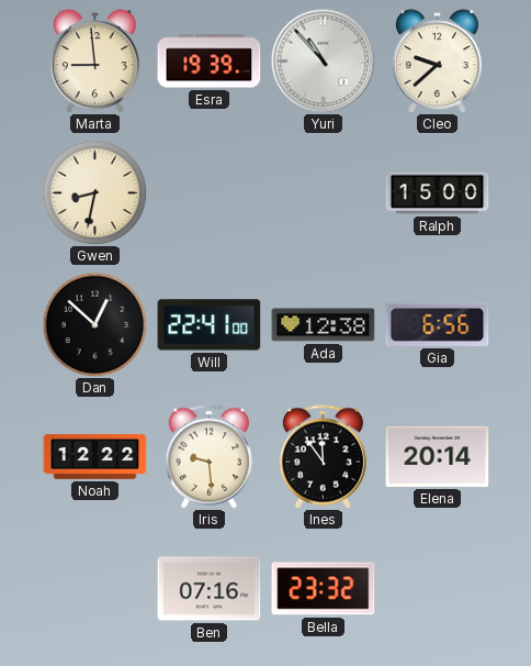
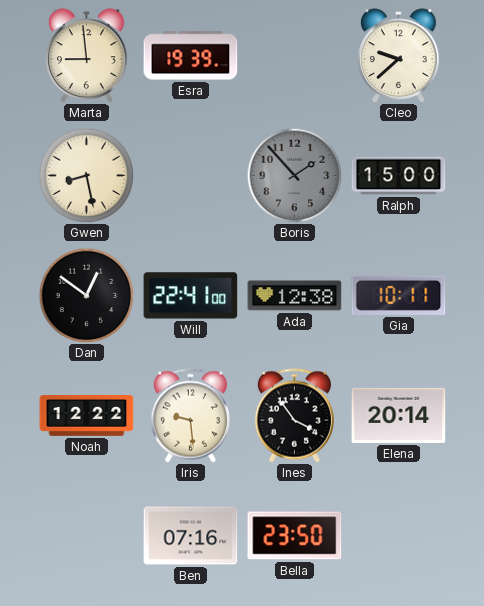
Yuri: 10:53 -> none
Gwen: 8:32 -> 8:28
Boris: none -> 1:53
Dan: 12:52 -> 12:51
Gia: 6:56 -> 10:11
Ines: 11:54 -> 3:54
Bella: 23:32 -> 23:50
